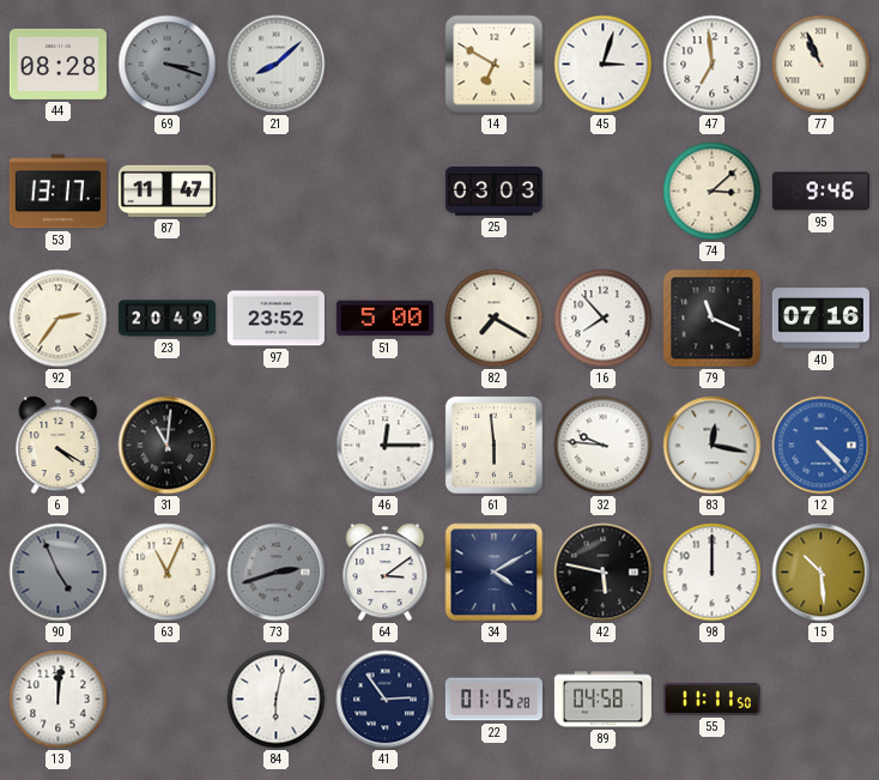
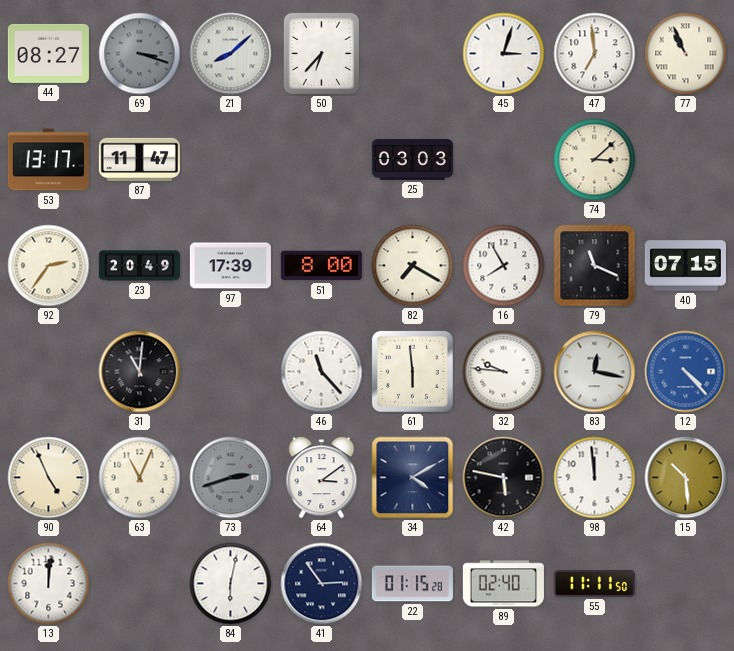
44: 08:28 -> 08:27
50: none -> 6:37
14: 6:50 -> none
95: 9:46 -> none
97: 23:52 -> 17:39
51: 5:00 -> 8:00
16: 7:53 -> 7:55
40: 07:16 -> 07:15
6: 4:20 -> none
46: 12:15 -> 11:23
90 dial: grey -> cream
98: 12:00 -> 11:59
89: 04:58 -> 02:40
